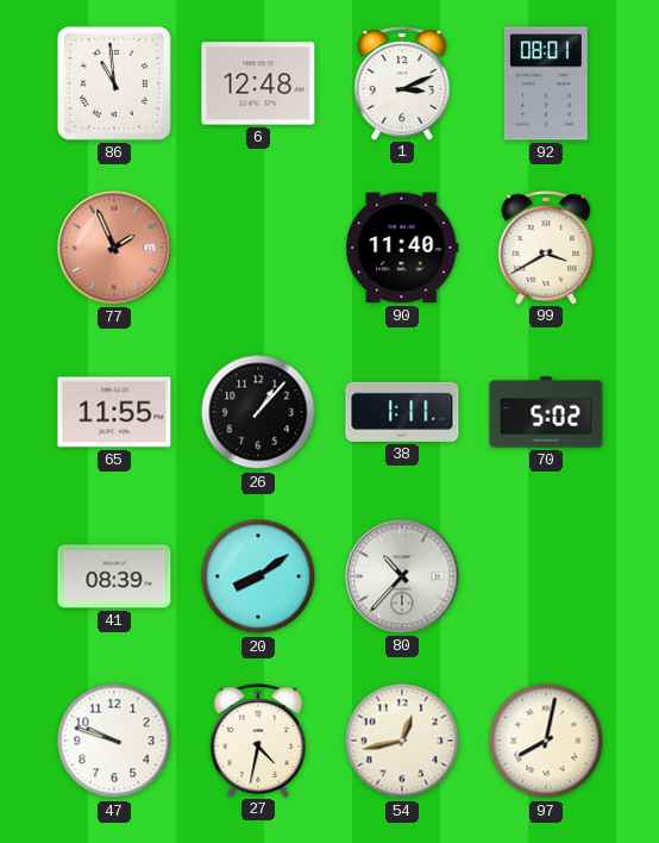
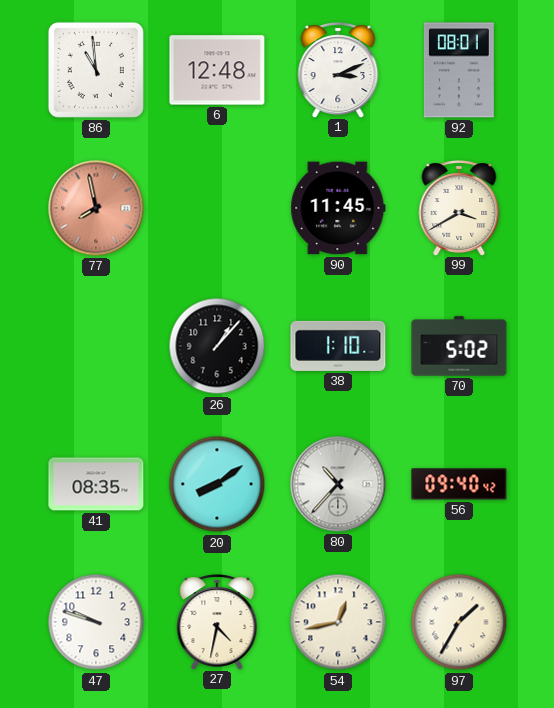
77: 1:56 -> 7:58
90: 11:40 -> 11:45
65: 11:55 -> none
38: 1:11 -> 1:10
41: 08:39 -> 08:35
56: none -> 09:40
97: 8:02 -> 1:35
